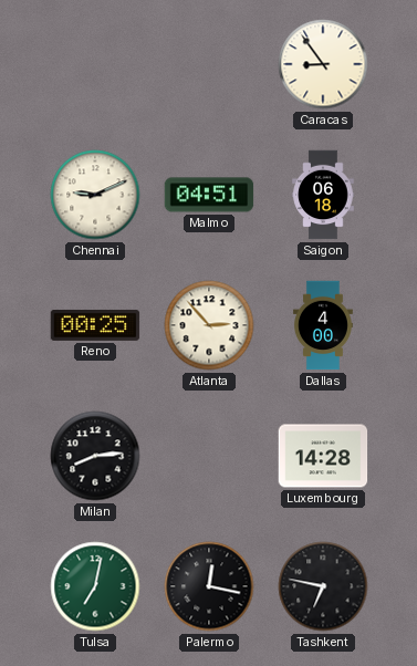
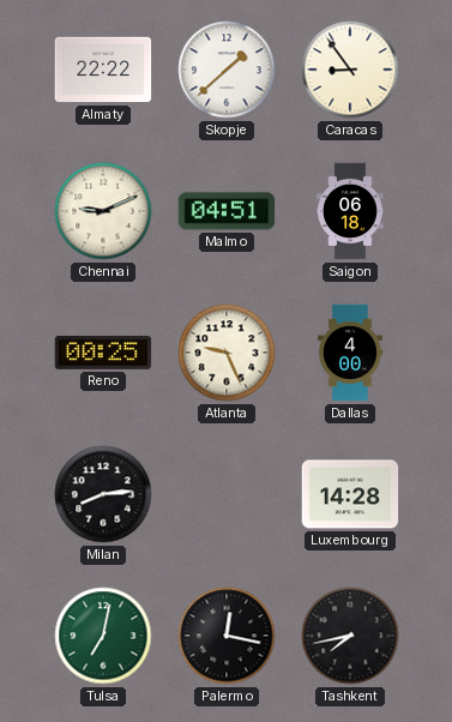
Almaty: none -> 22:22
Skopje: none -> 1:38
Atlanta: 2:53 -> 9:26
Tashkent: 6:47 -> 7:43
